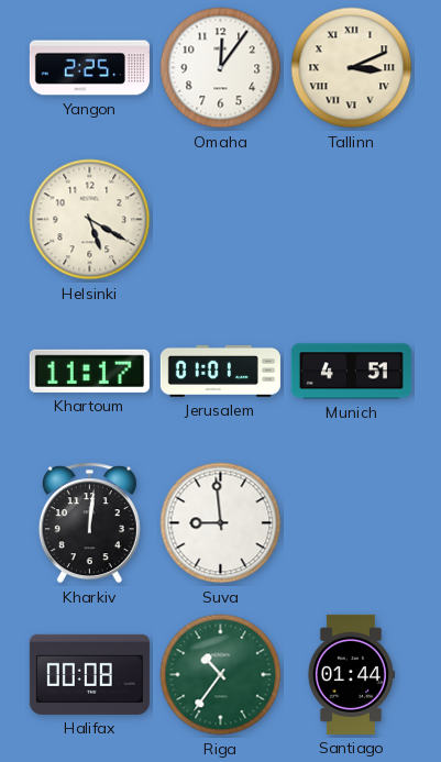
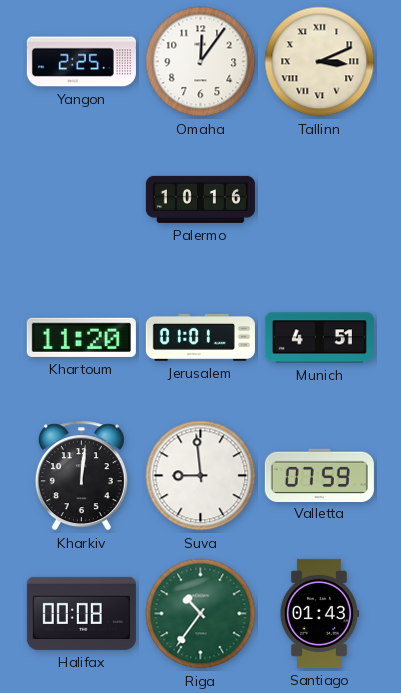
Helsinki: 5:20 -> none
Palermo: none -> 10:16
Khartoum: 11:17 -> 11:20
Valletta: none -> 07:59
Santiago: 01:44 -> 01:43
